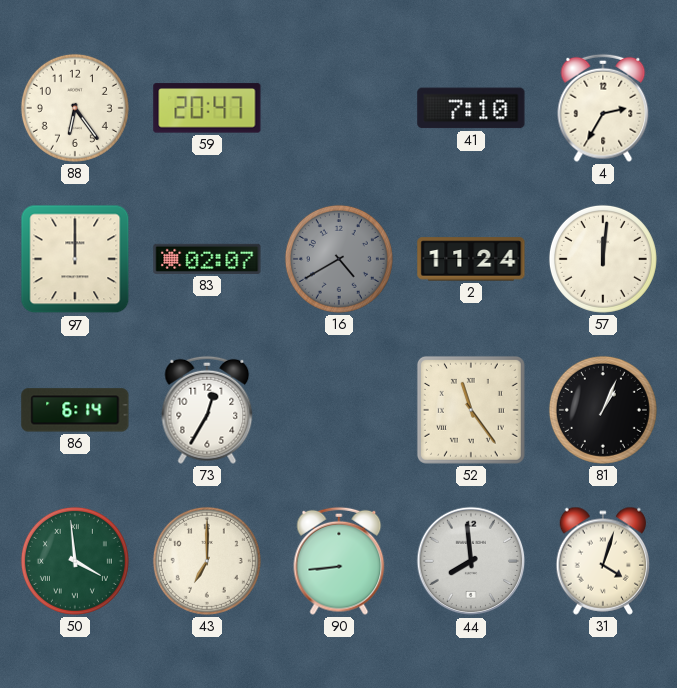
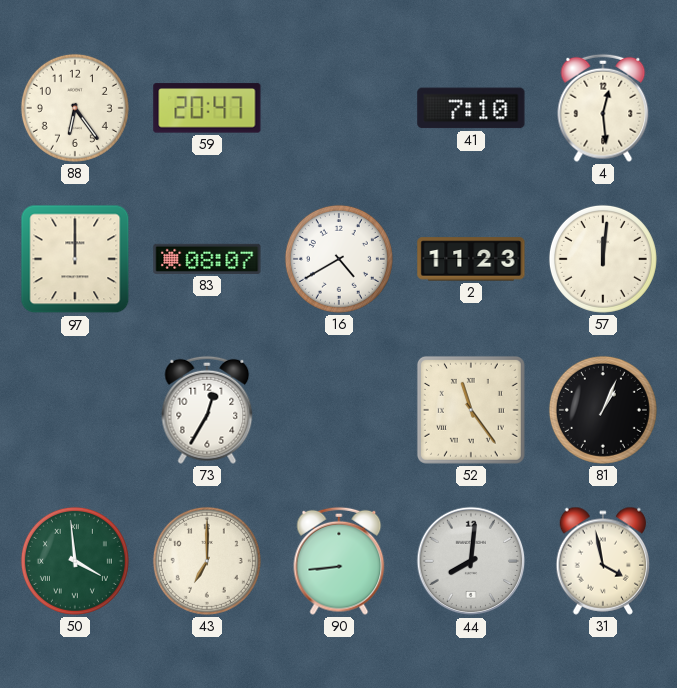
4: 2:35 -> 12:29
83: 02:07 -> 08:07
16 dial: grey -> white
2: 11:24 -> 11:23
86: 6:14 -> none
44: 7:59 -> 8:01
31: 4:03 -> 3:58
